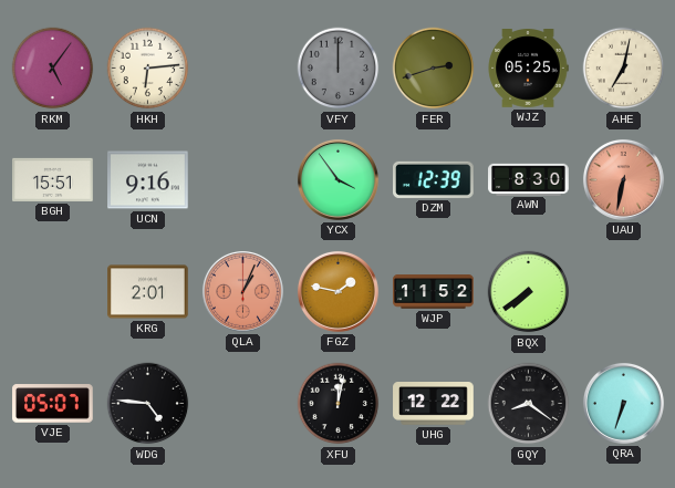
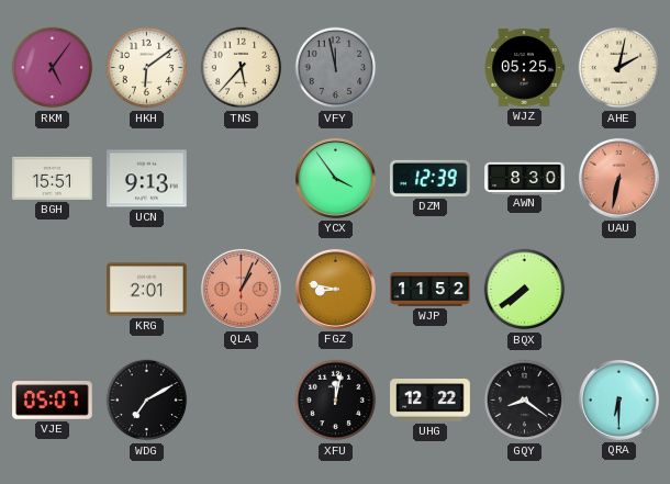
HKH: 6:14 -> 6:09
TNS: none -> 5:37
VFY: 12:00 -> 11:58
FER: 2:42 -> none
AHE: 7:02 -> 2:02
UCN: 9:16 -> 9:13
FGZ: 1:47 -> 8:47
WDG: 4:46 -> 7:10
QRA: 6:33 -> 6:30
